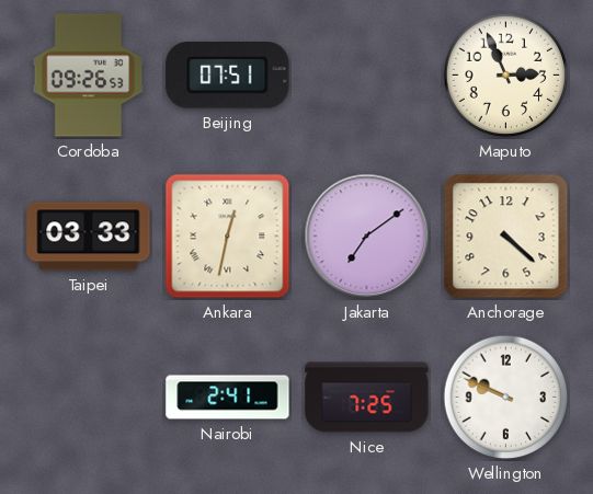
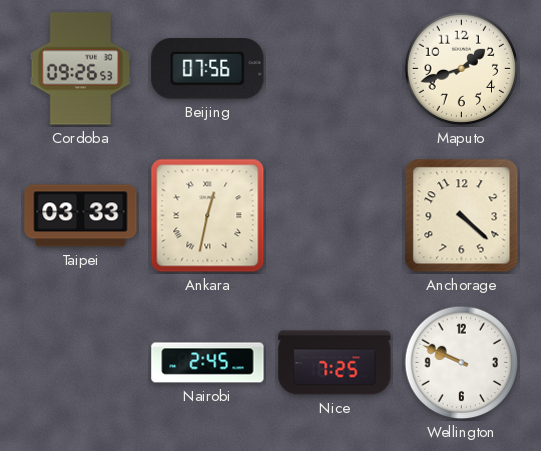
Beijing: 07:51 -> 07:56
Maputo: 2:56 -> 1:42
Jakarta: 7:09 -> none
Nairobi: 2:41 -> 2:45
